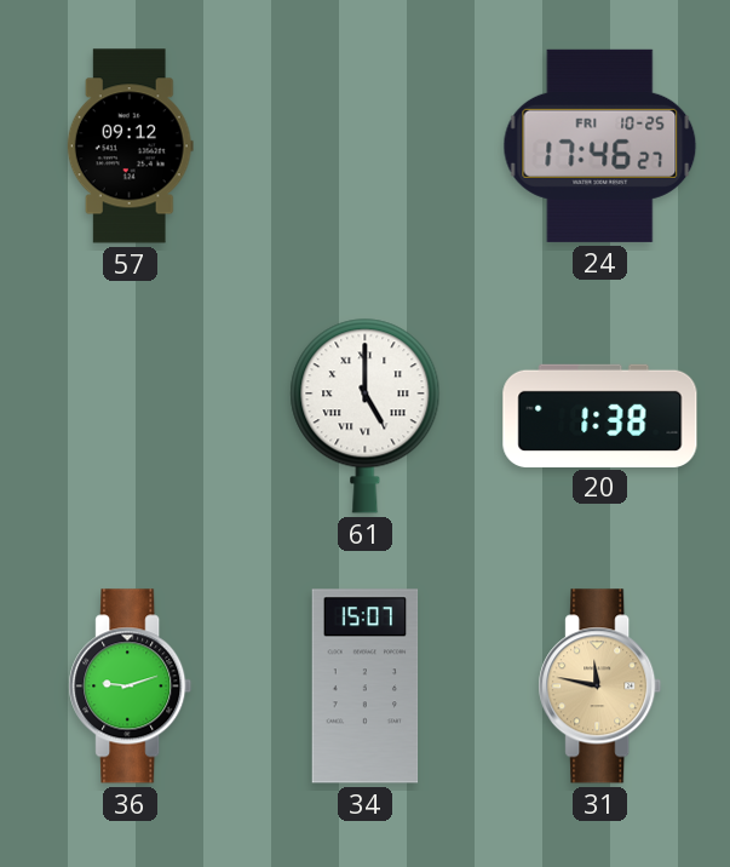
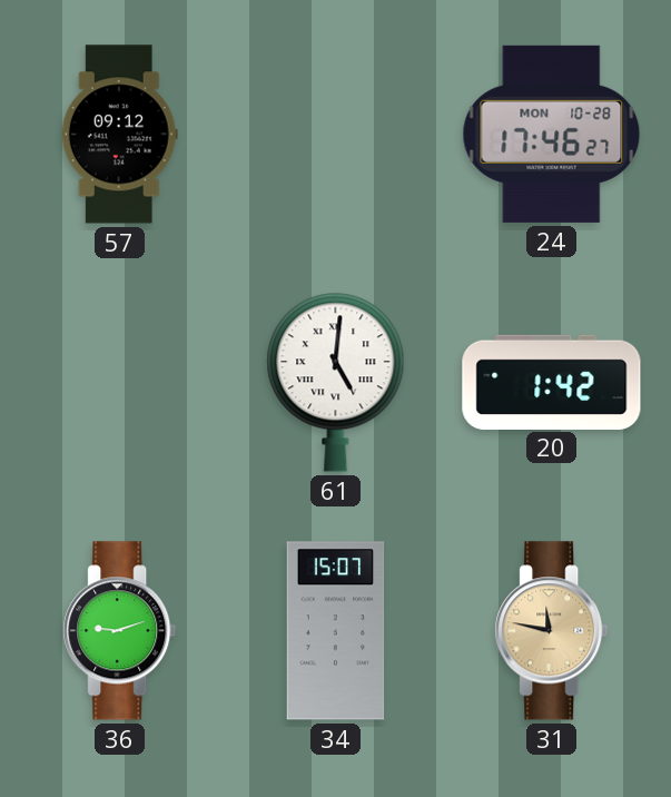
24 date: FRI 10-25 -> MON 10-28
61: 5:00 -> 5:01
20: 1:38 -> 1:42
